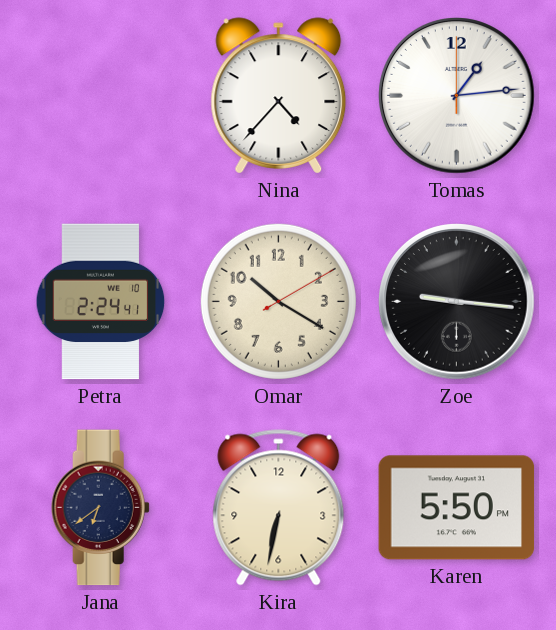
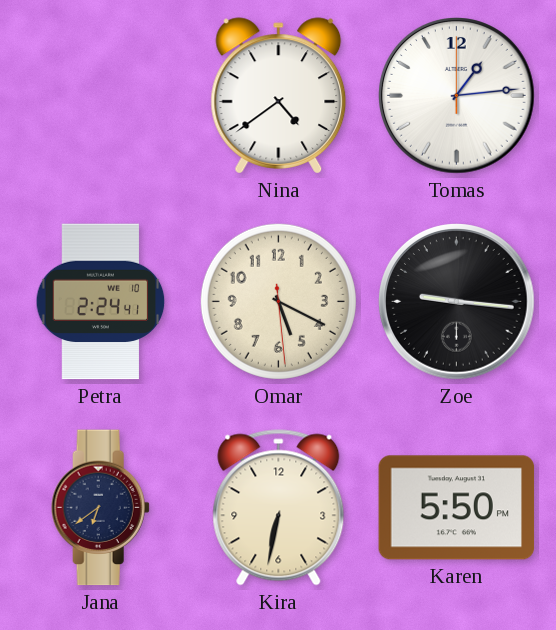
Nina: 4:37 -> 4:39
Omar: 10:20 -> 5:19
